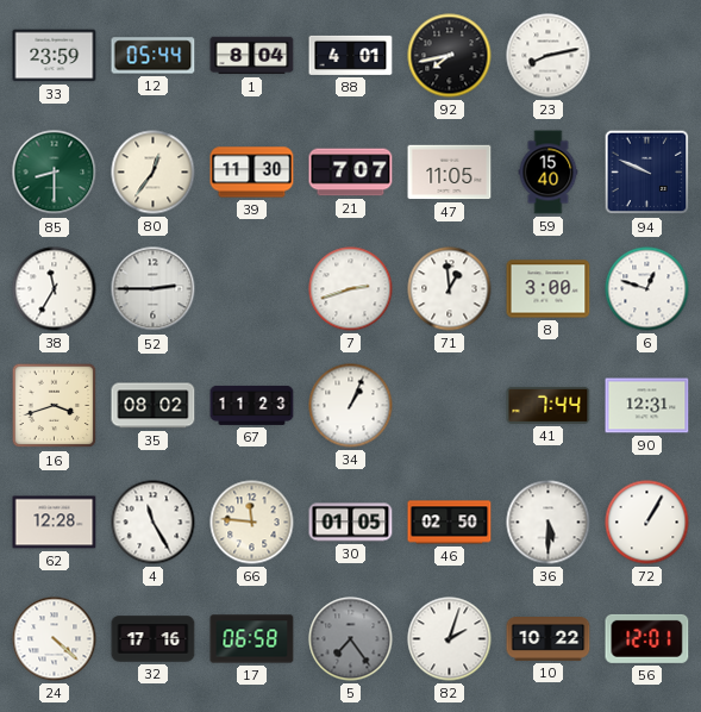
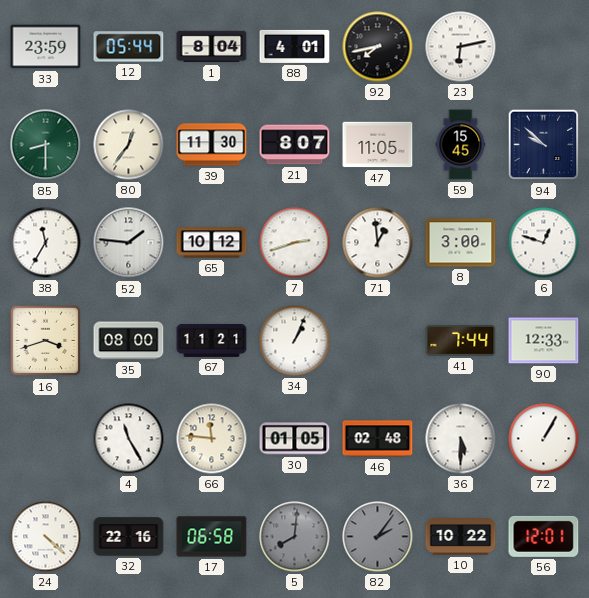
23: 8:13 -> 6:13
21: 7:07 -> 8:07
59: 15:40 -> 15:45
94: 9:49 -> 9:52
52: 2:45 -> 1:46
65: none -> 10:12
35: 08:02 -> 08:00
67: 11:23 -> 11:21
90: 12:31 -> 12:33
62: 12:28 -> none
46: 02:50 -> 02:48
32: 17:16 -> 22:16
5: 7:24 -> 8:01
82: 2:03 -> 2:06
82 dial: white -> grey
